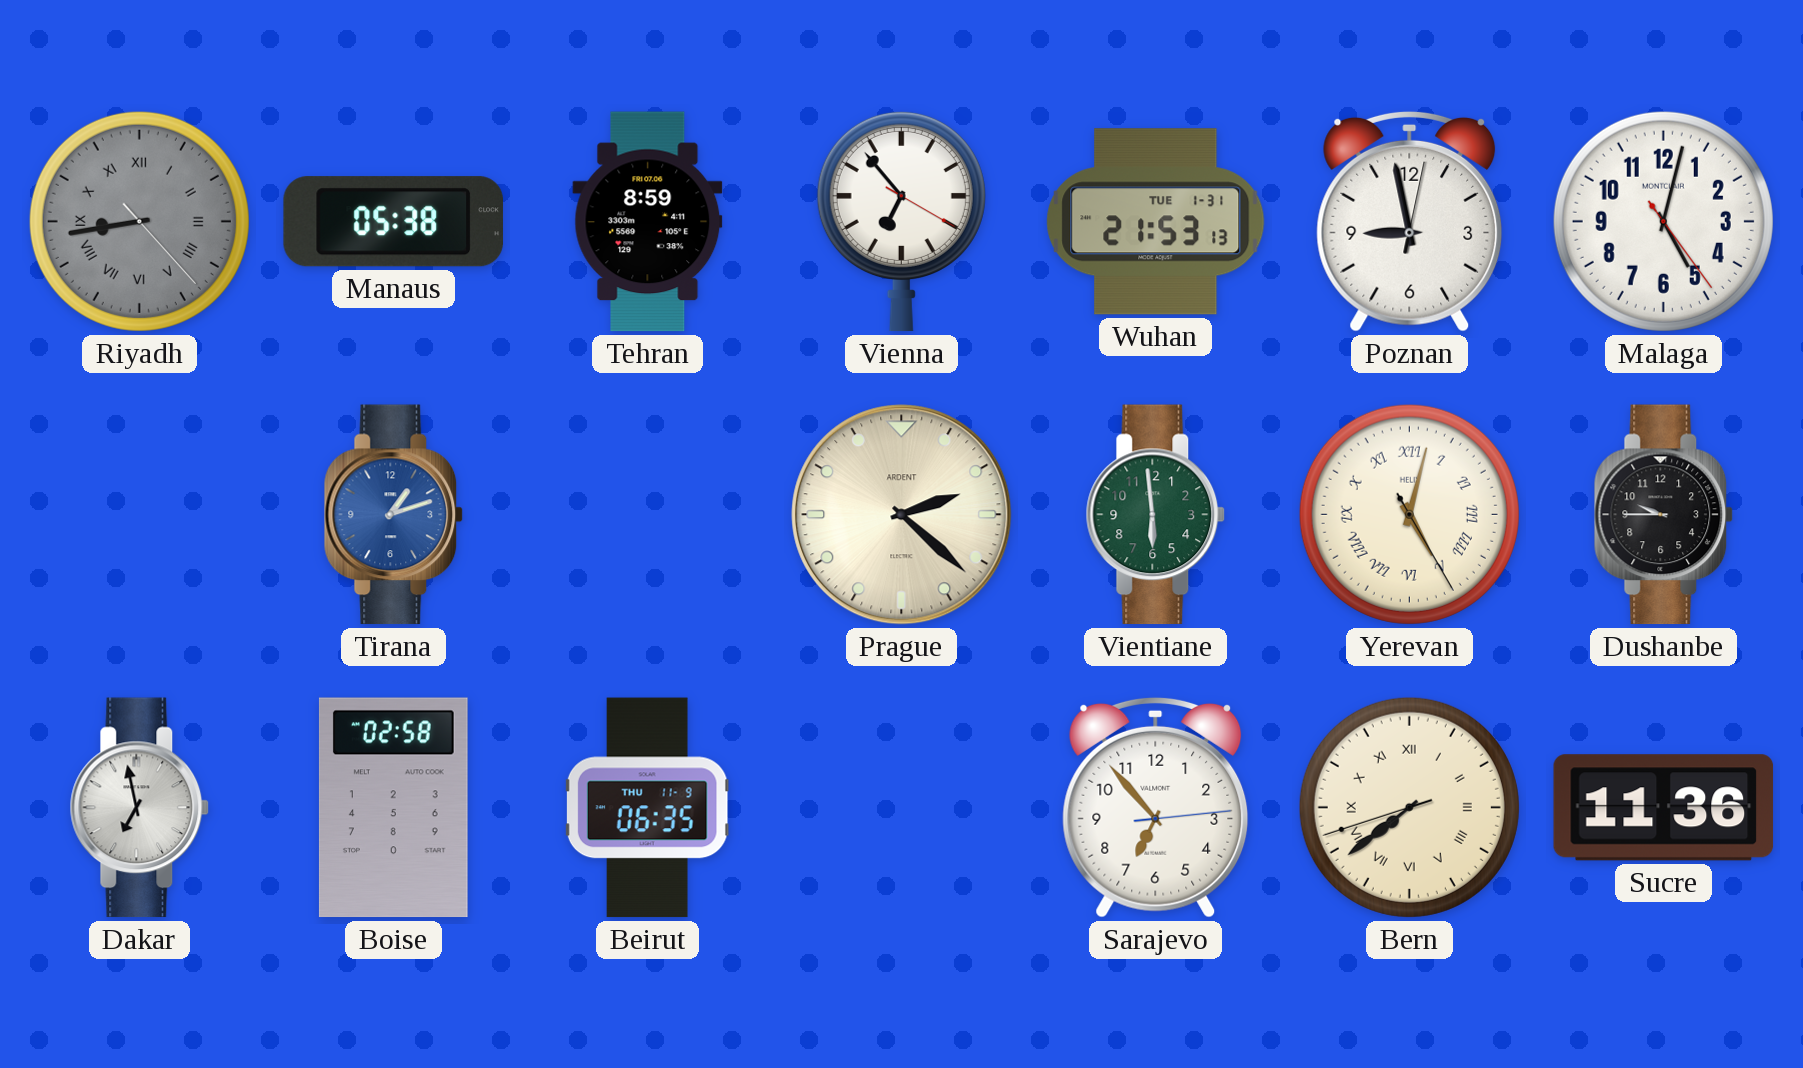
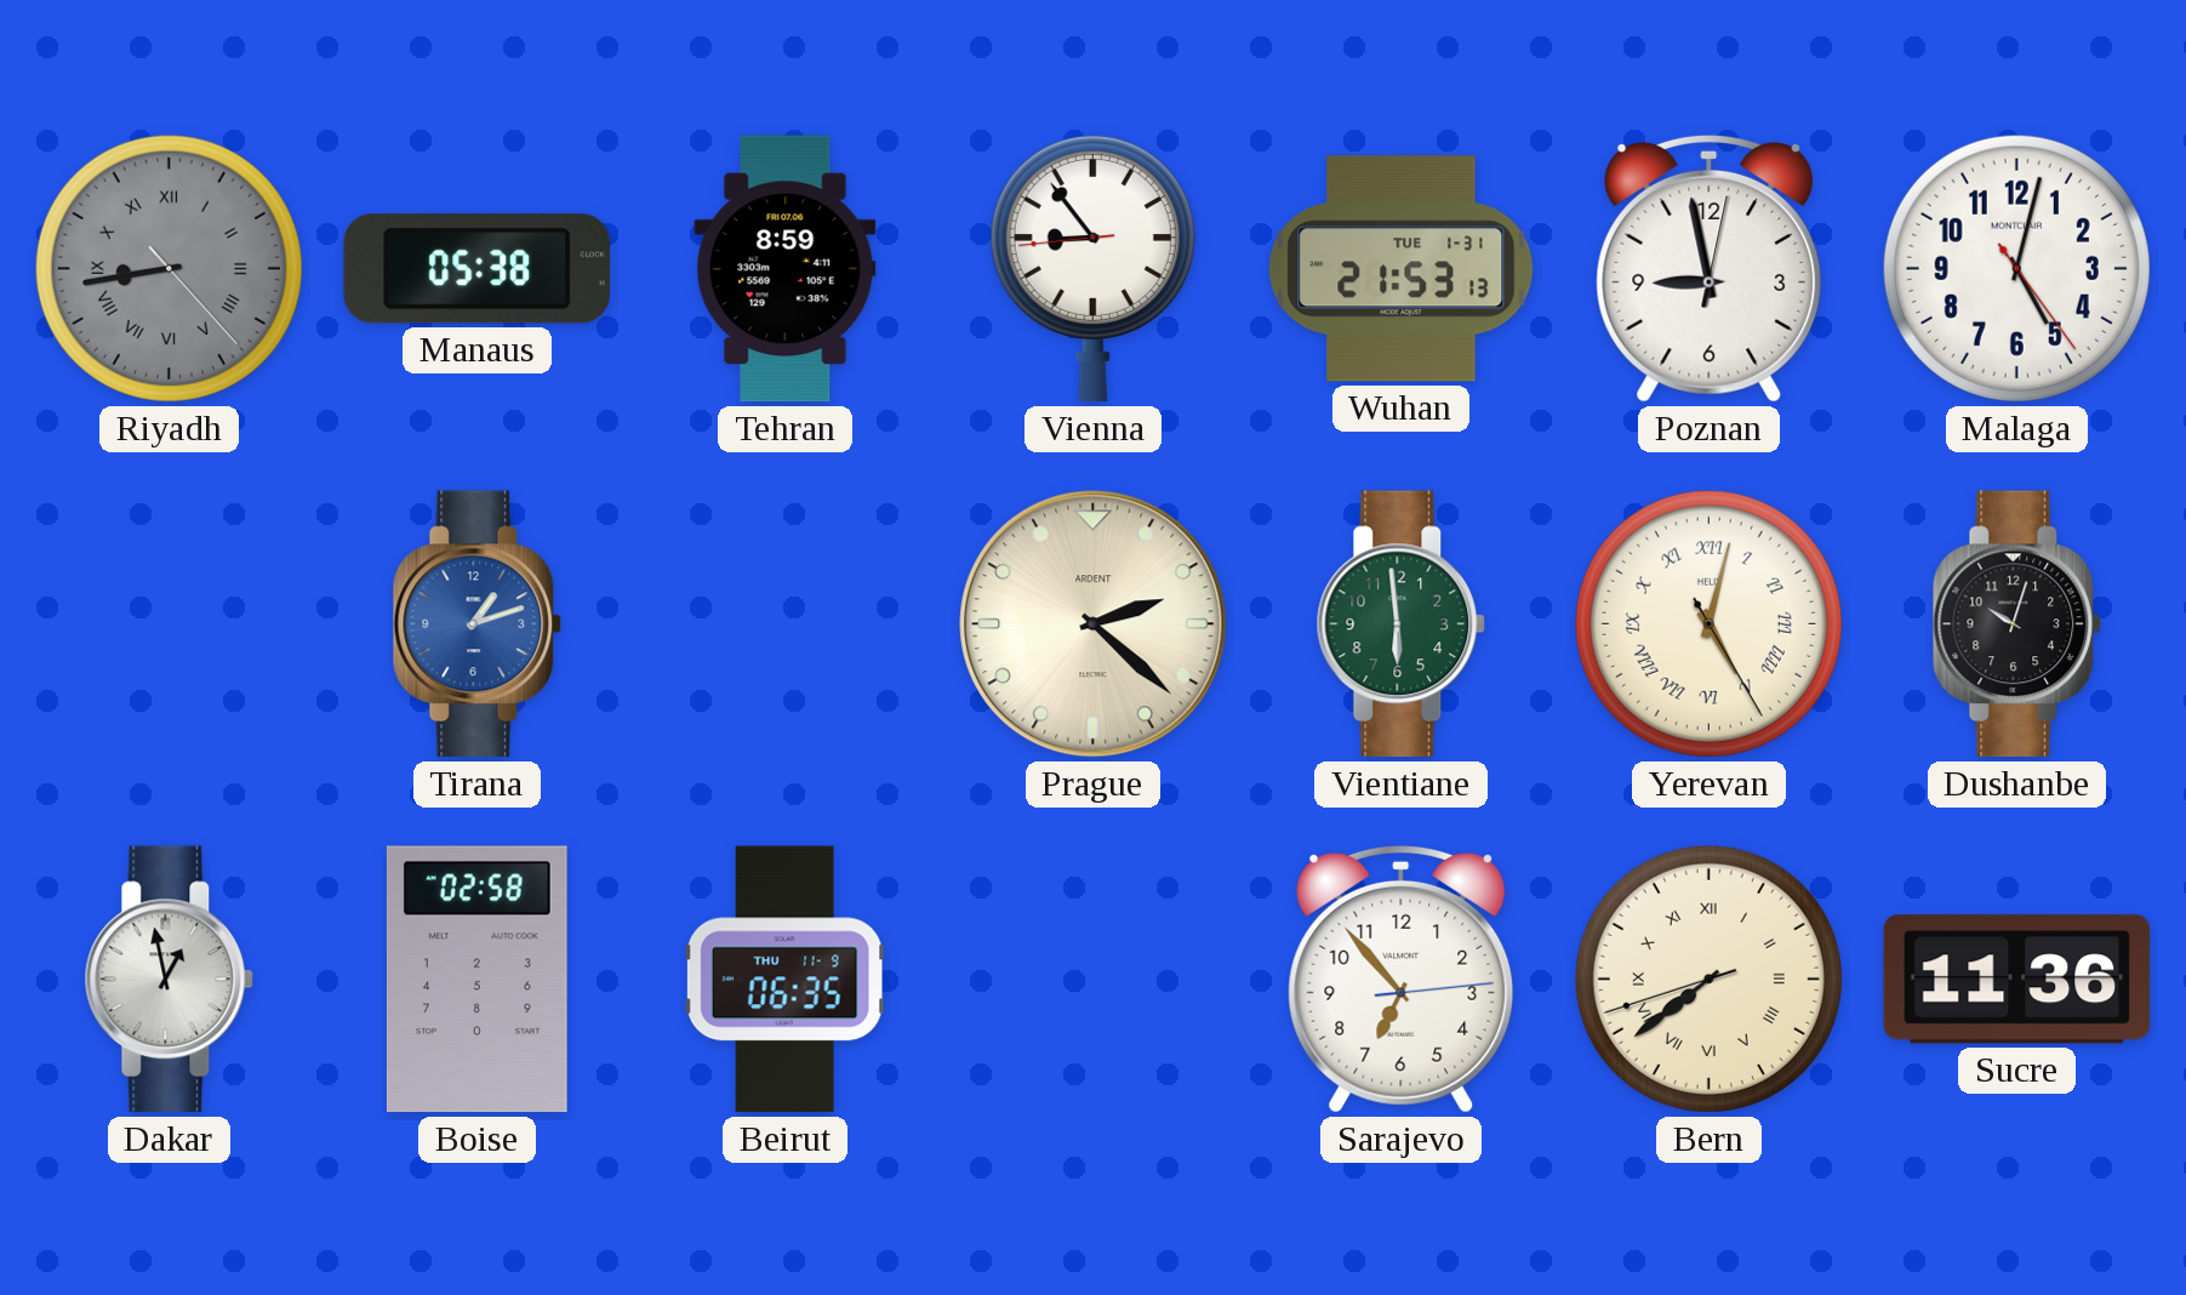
Vienna: 6:53 -> 8:53
Dushanbe: 9:45 -> 10:03
Dakar: 6:58 -> 12:58
